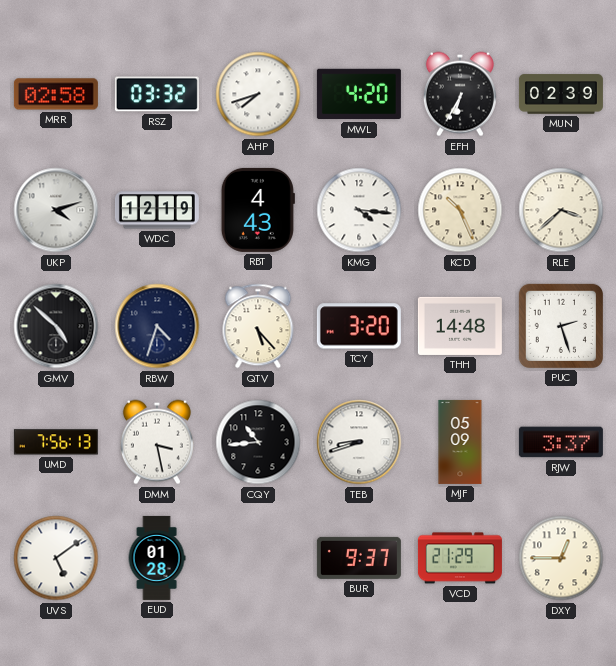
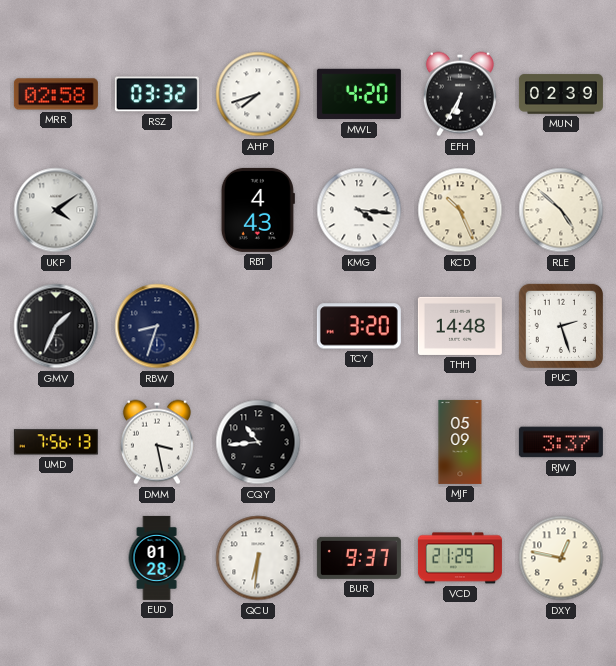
UKP: 4:12 -> 4:09
WDC: 12:19 -> none
RLE: 3:38 -> 4:52
GMV: 4:52 -> 1:34
RBW: 4:33 -> 8:33
QTV: 5:23 -> none
TEB: 8:42 -> none
UVS: 5:09 -> none
QCU: none -> 6:31
DXY: 12:45 -> 12:47
